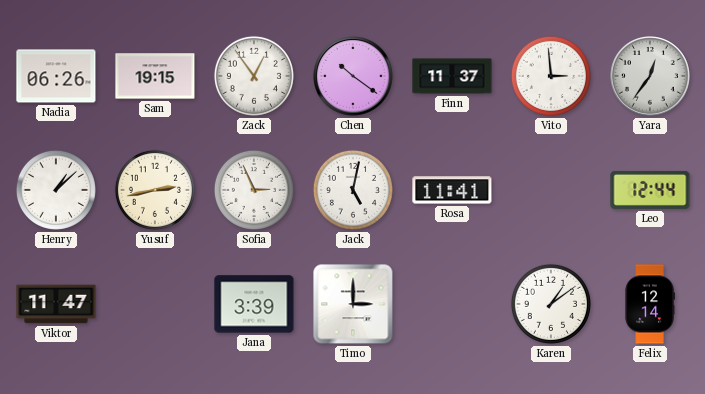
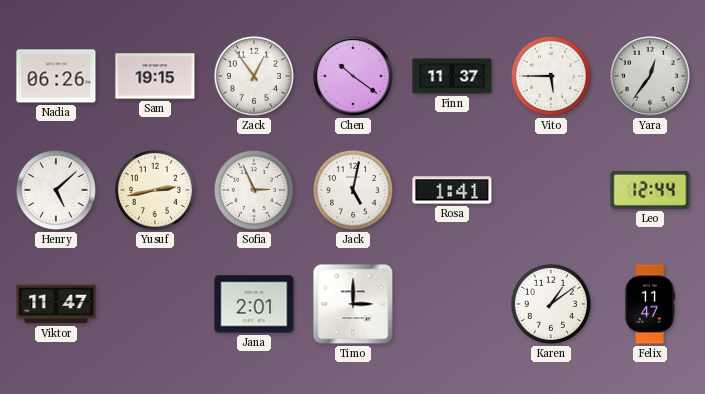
Vito: 2:59 -> 5:45
Henry: 1:08 -> 5:08
Rosa: 11:41 -> 1:41
Jana: 3:39 -> 2:01
Felix: 12:14 -> 11:47
